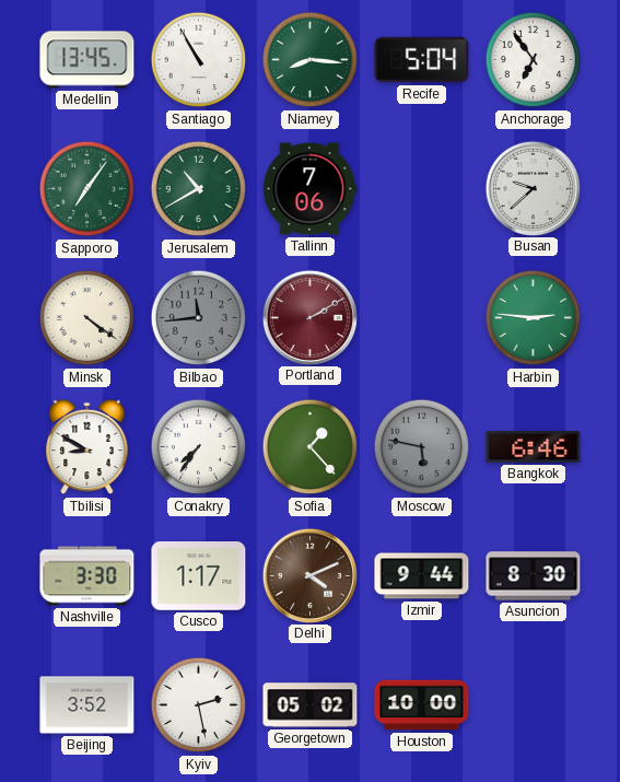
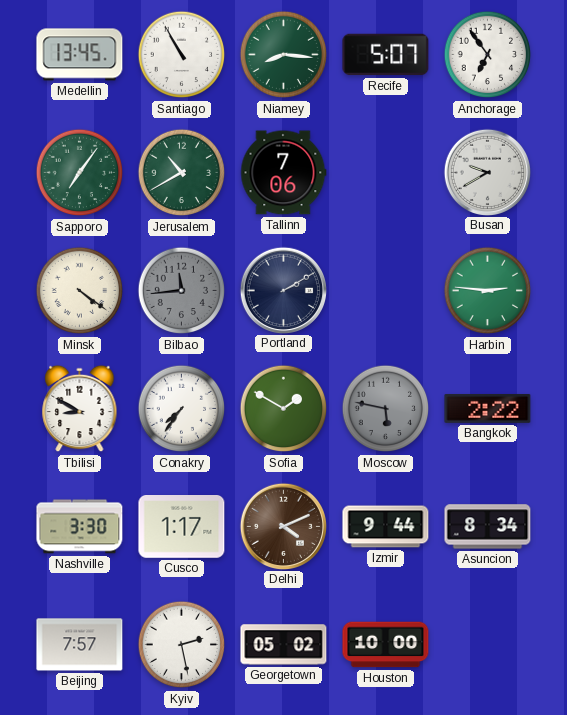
Recife: 5:04 -> 5:07
Busan: 9:38 -> 9:40
Portland dial: burgundy -> navy
Sofia: 1:23 -> 1:50
Bangkok: 6:46 -> 2:22
Asuncion: 8:30 -> 8:34
Beijing: 3:52 -> 7:57
